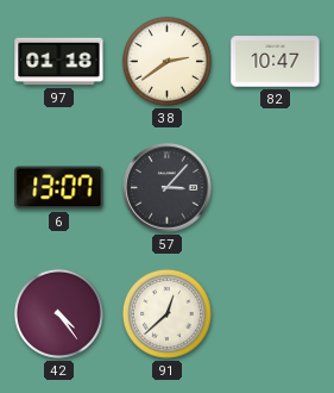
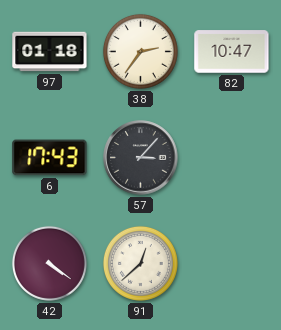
38: 2:39 -> 2:36
6: 13:07 -> 17:43
42: 4:24 -> 4:21
